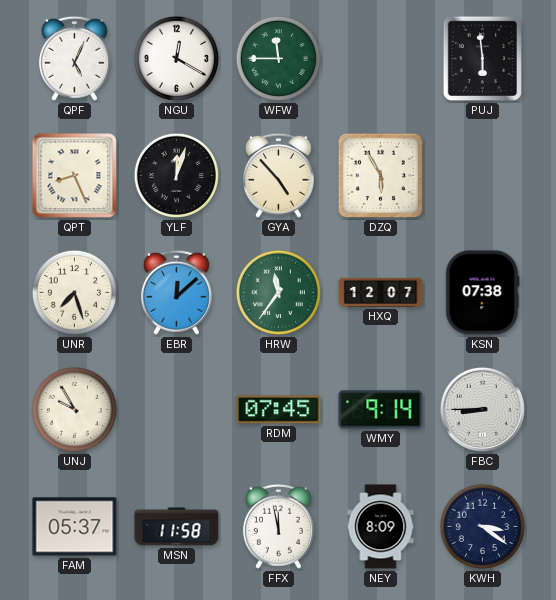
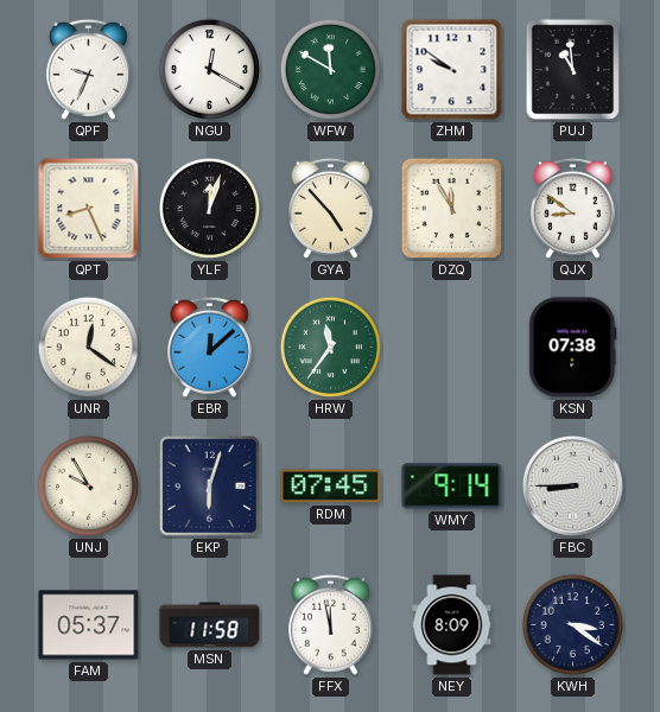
QPF: 5:04 -> 9:34
WFW: 11:45 -> 11:50
ZHM: none -> 9:51
PUJ: 5:59 -> 10:59
DZQ: 5:55 -> 11:55
QJX: none -> 8:51
UNR: 7:27 -> 12:21
HXQ: 12:07 -> none
EKP: none -> 6:03
